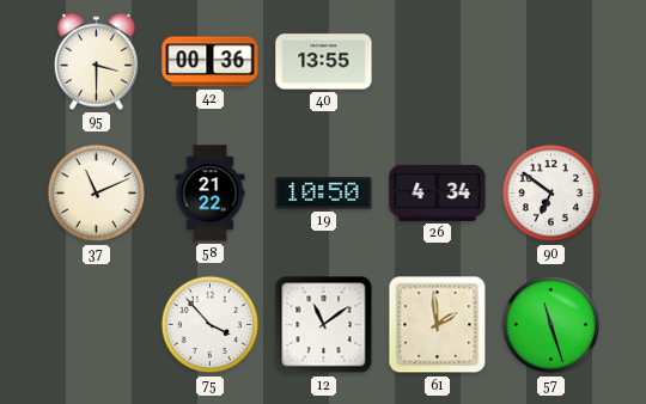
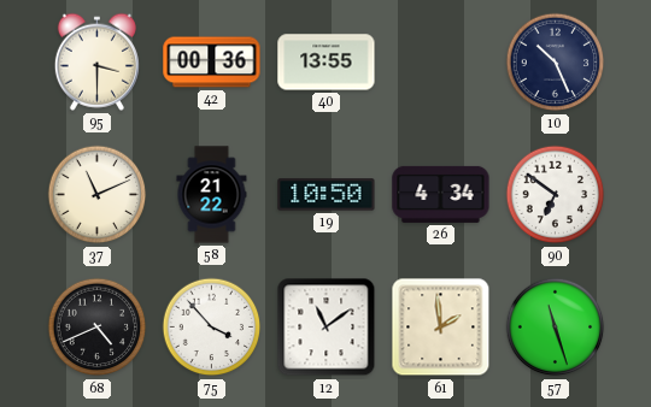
10: none -> 10:26
68: none -> 4:41
